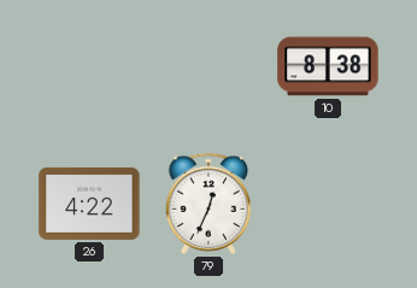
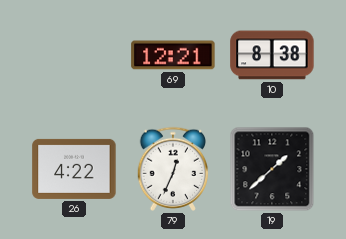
69: none -> 12:21
19: none -> 1:38
